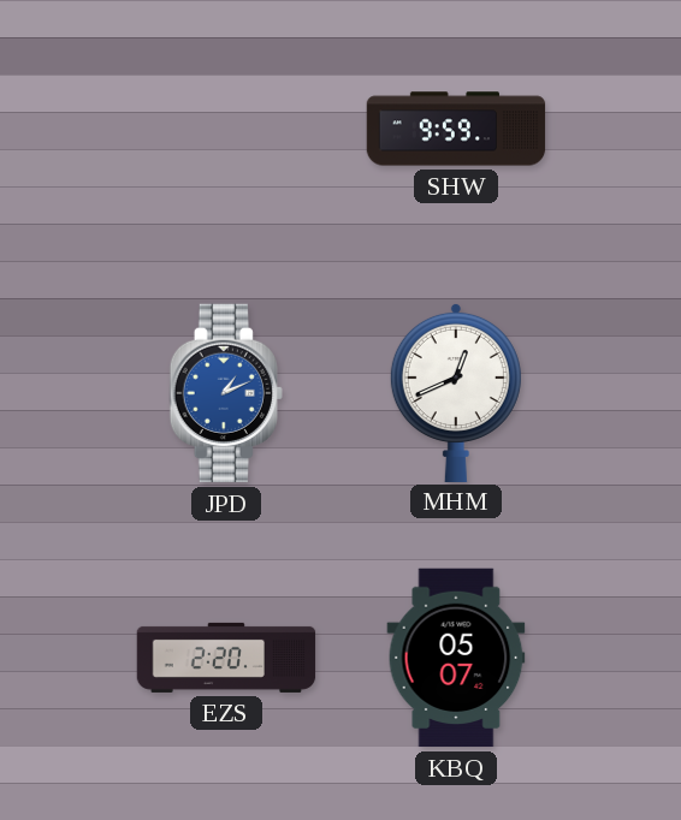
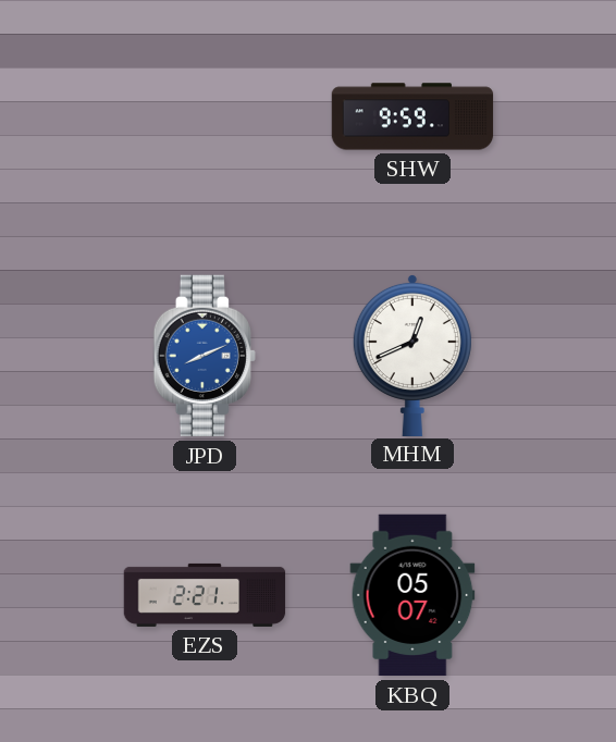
JPD: 1:11 -> 8:11
EZS: 2:20 -> 2:21
